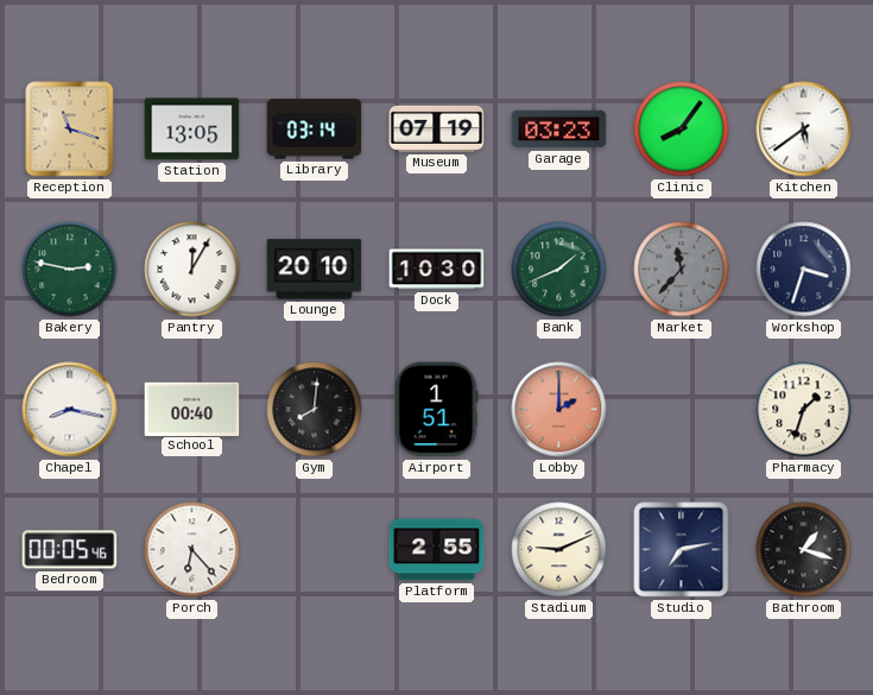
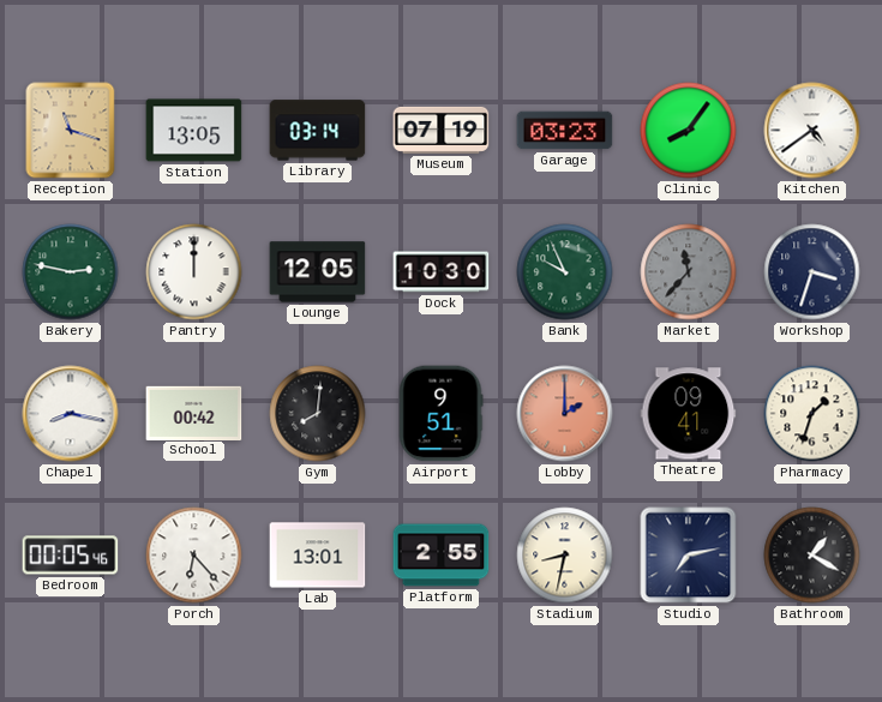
Kitchen: 5:39 -> 4:39
Pantry: 12:05 -> 12:00
Lounge: 20:10 -> 12:05
Bank: 1:41 -> 9:56
School: 00:40 -> 00:42
Airport: 1:51 -> 9:51
Theatre: none -> 09:41
Lab: none -> 13:01
Stadium: 9:11 -> 8:32
Bathroom: 1:18 -> 1:20
